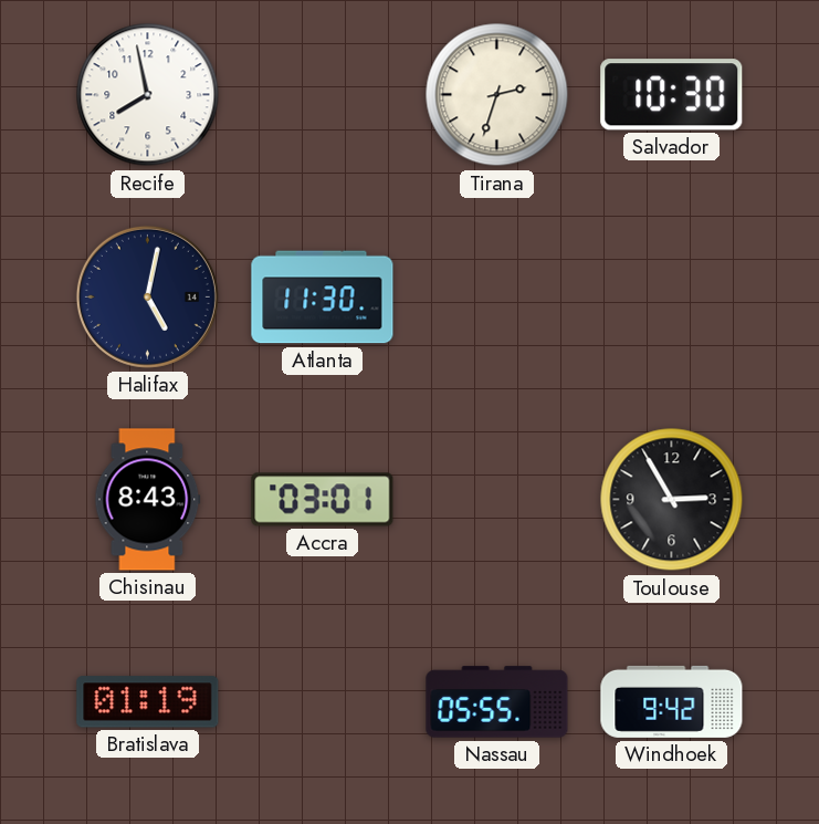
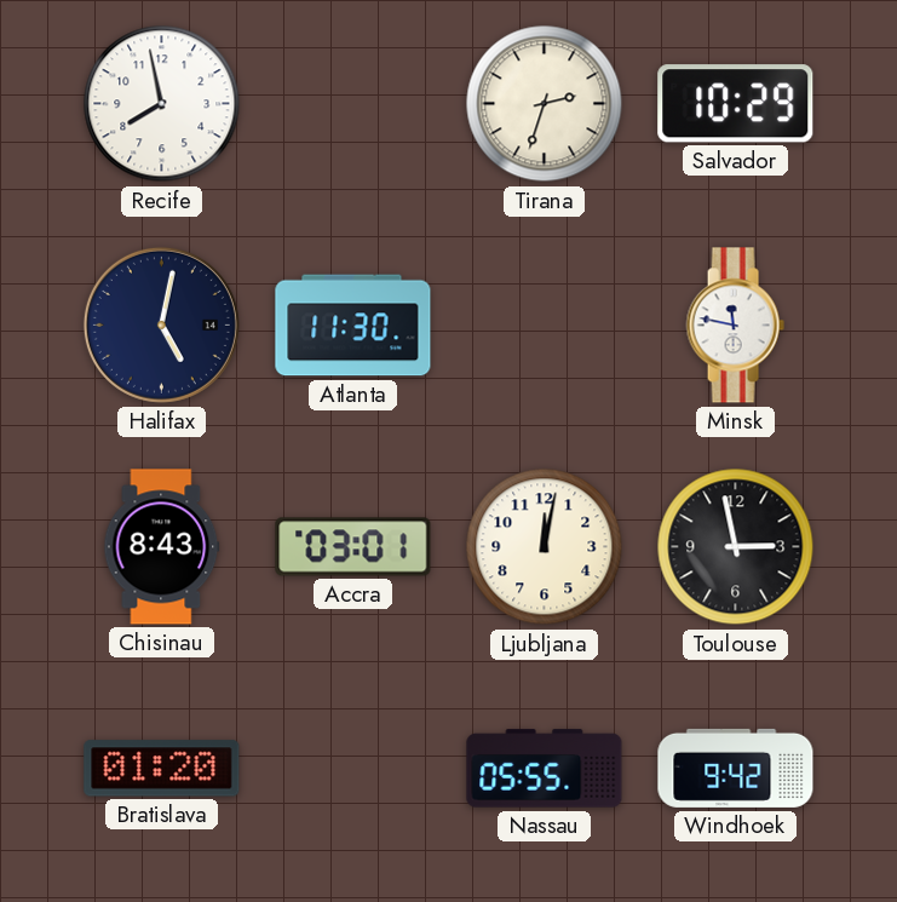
Salvador: 10:30 -> 10:29
Minsk: none -> 11:47
Ljubljana: none -> 12:02
Toulouse: 2:55 -> 2:58
Bratislava: 01:19 -> 01:20
